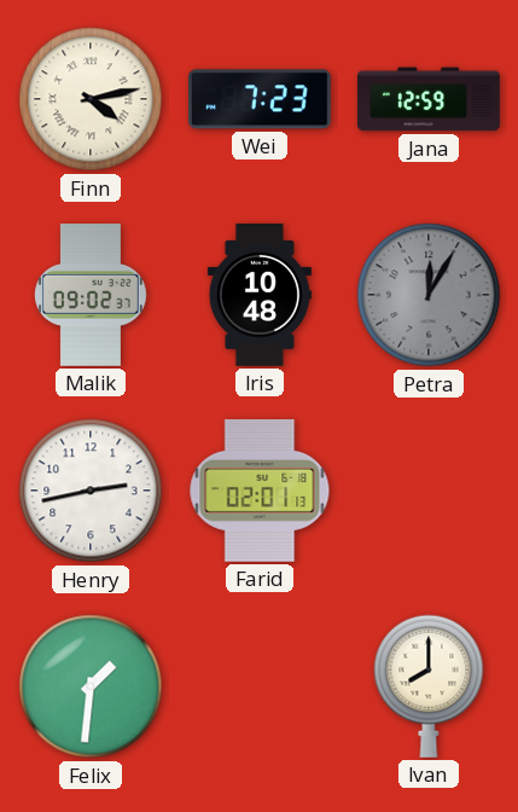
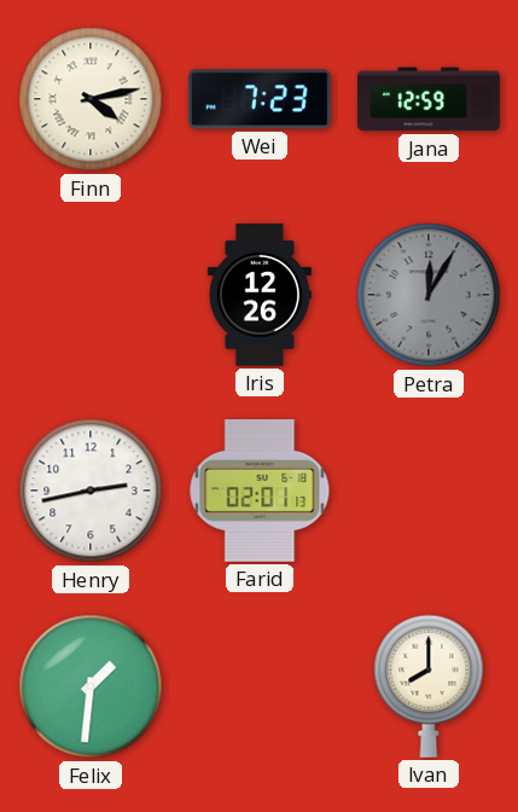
Malik: 09:02 -> none
Iris: 10:48 -> 12:26
